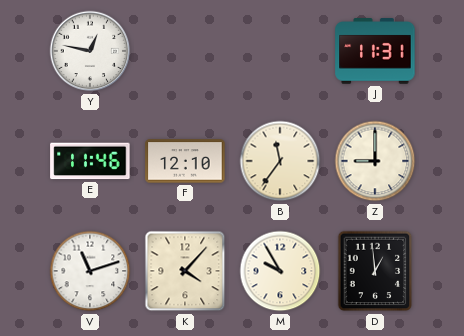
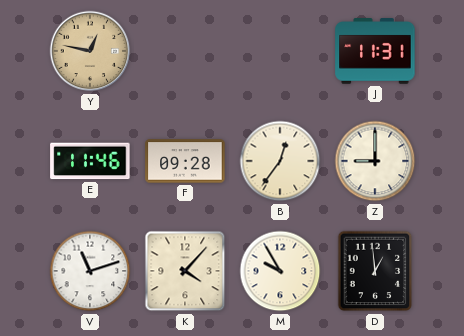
Y dial: white -> champagne
F: 12:10 -> 09:28
B: 11:36 -> 12:36
